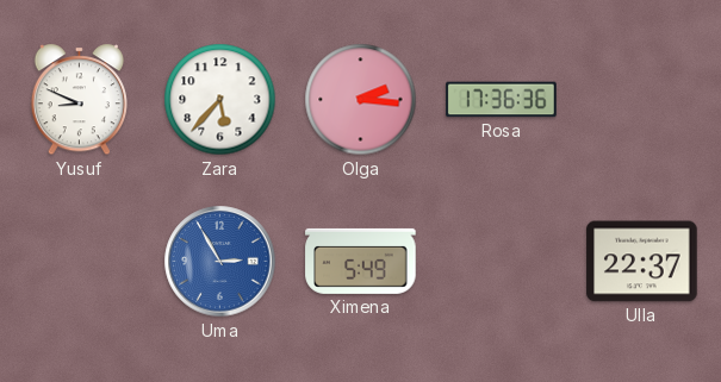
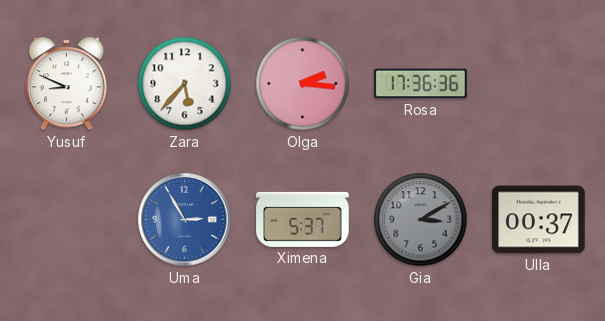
Ximena: 5:49 -> 5:37
Gia: none -> 3:10
Ulla: 22:37 -> 00:37
